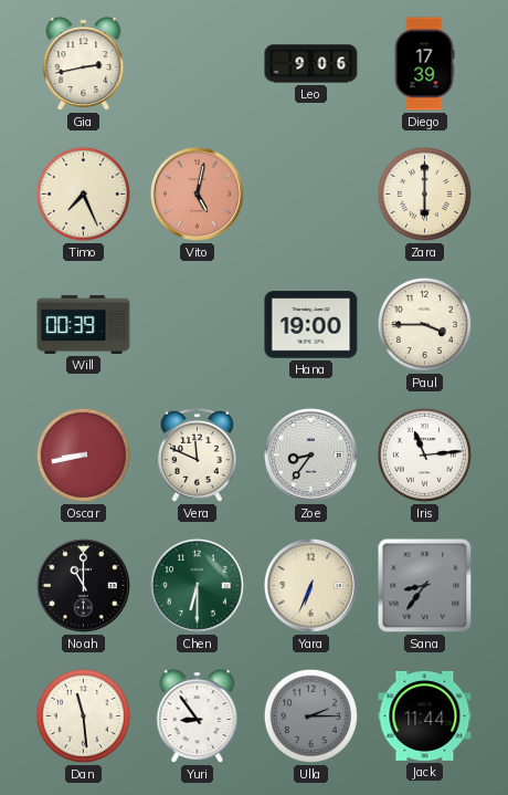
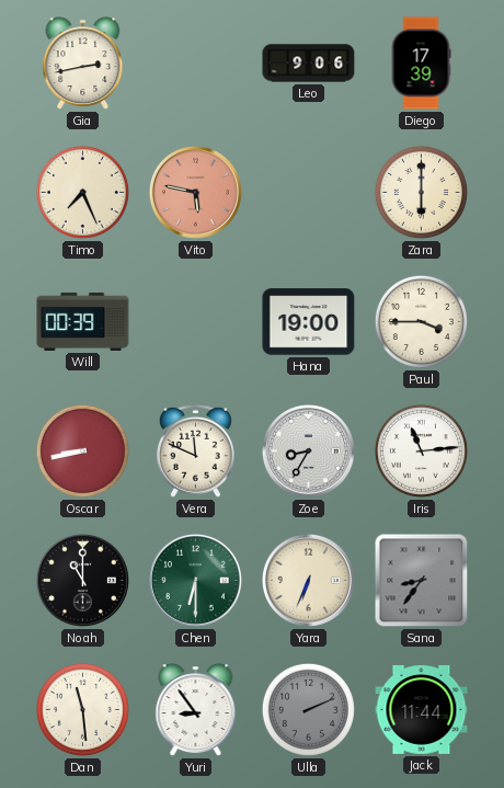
Vito: 5:02 -> 5:47
Zoe: 8:36 -> 8:35
Ulla: 2:15 -> 2:11
